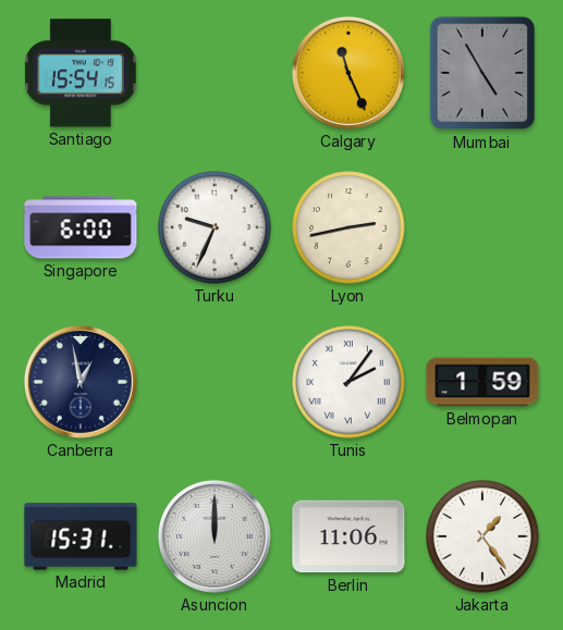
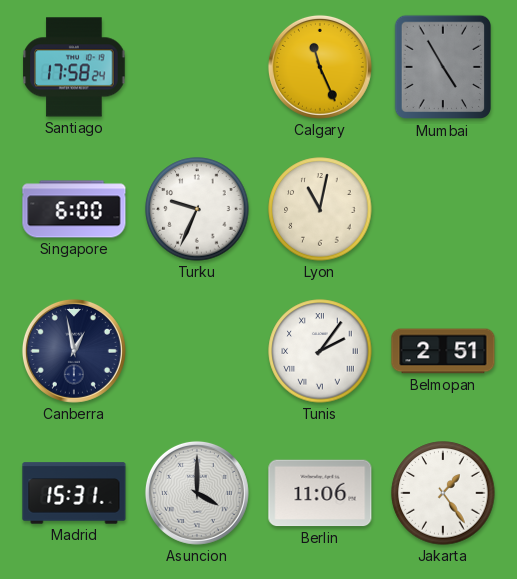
Santiago: 15:54 -> 17:58
Lyon: 2:43 -> 11:02
Belmopan: 1:59 -> 2:51
Asuncion: 12:00 -> 4:00
